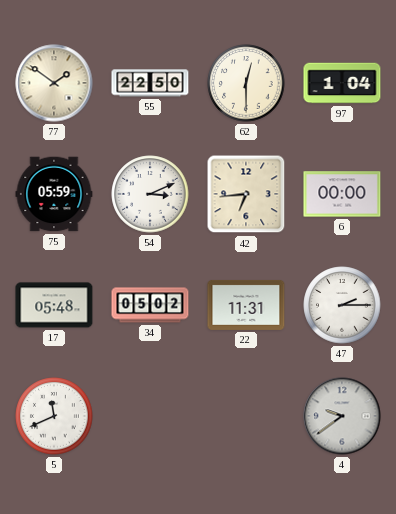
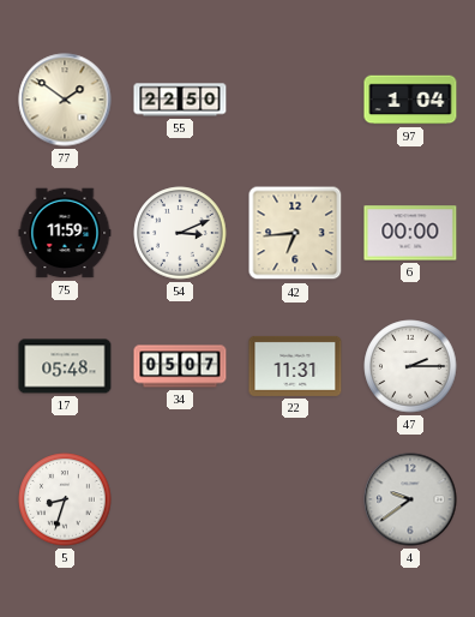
62: 12:30 -> none
75: 05:59 -> 11:59
34: 05:02 -> 05:07
5: 11:41 -> 8:33
